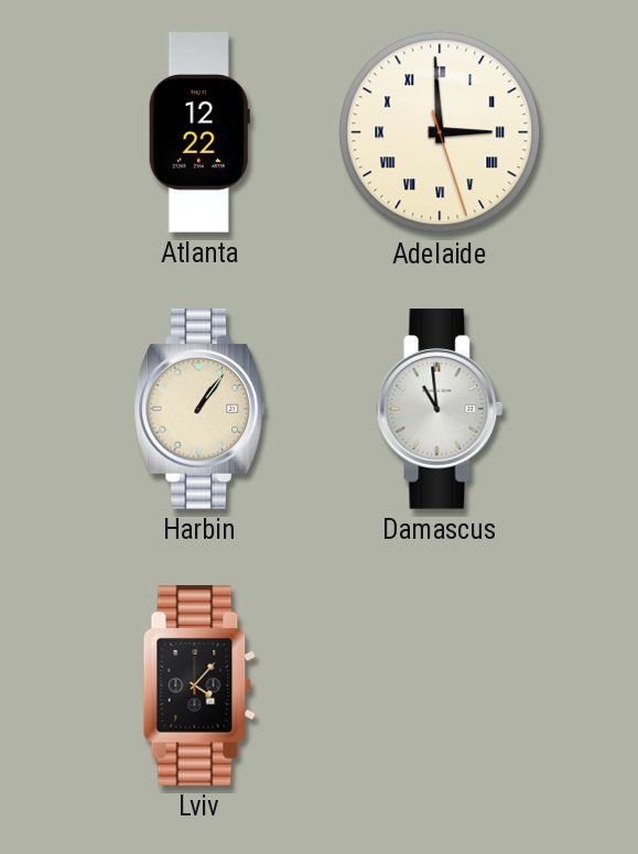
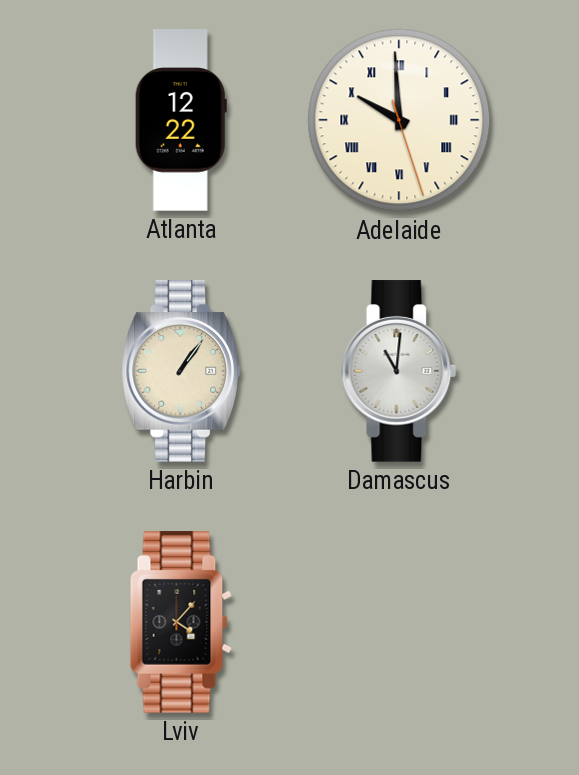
Adelaide: 2:59 -> 9:59
Damascus: 10:59 -> 11:01
